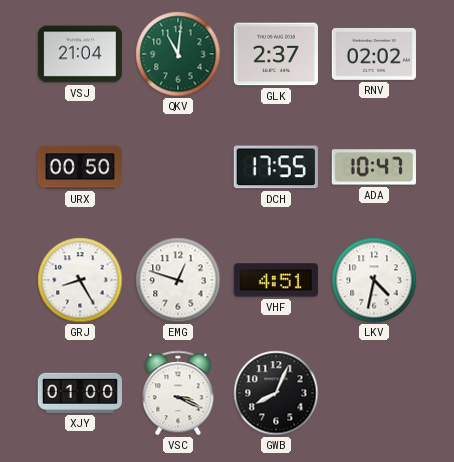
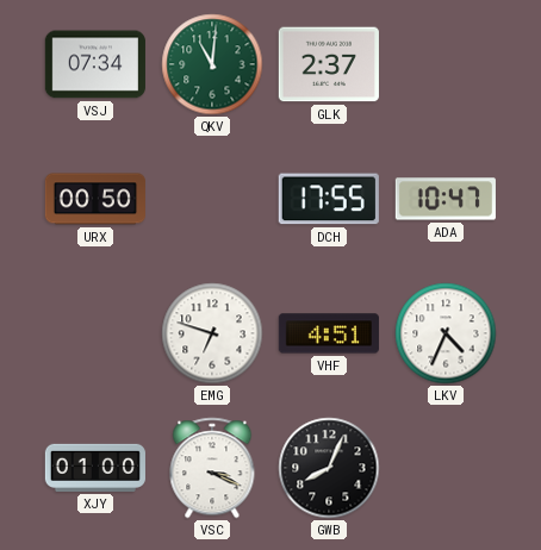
VSJ: 21:04 -> 07:34
RNV: 02:02 -> none
GRJ: 8:25 -> none
EMG: 12:48 -> 6:48
LKV: 4:32 -> 4:34
